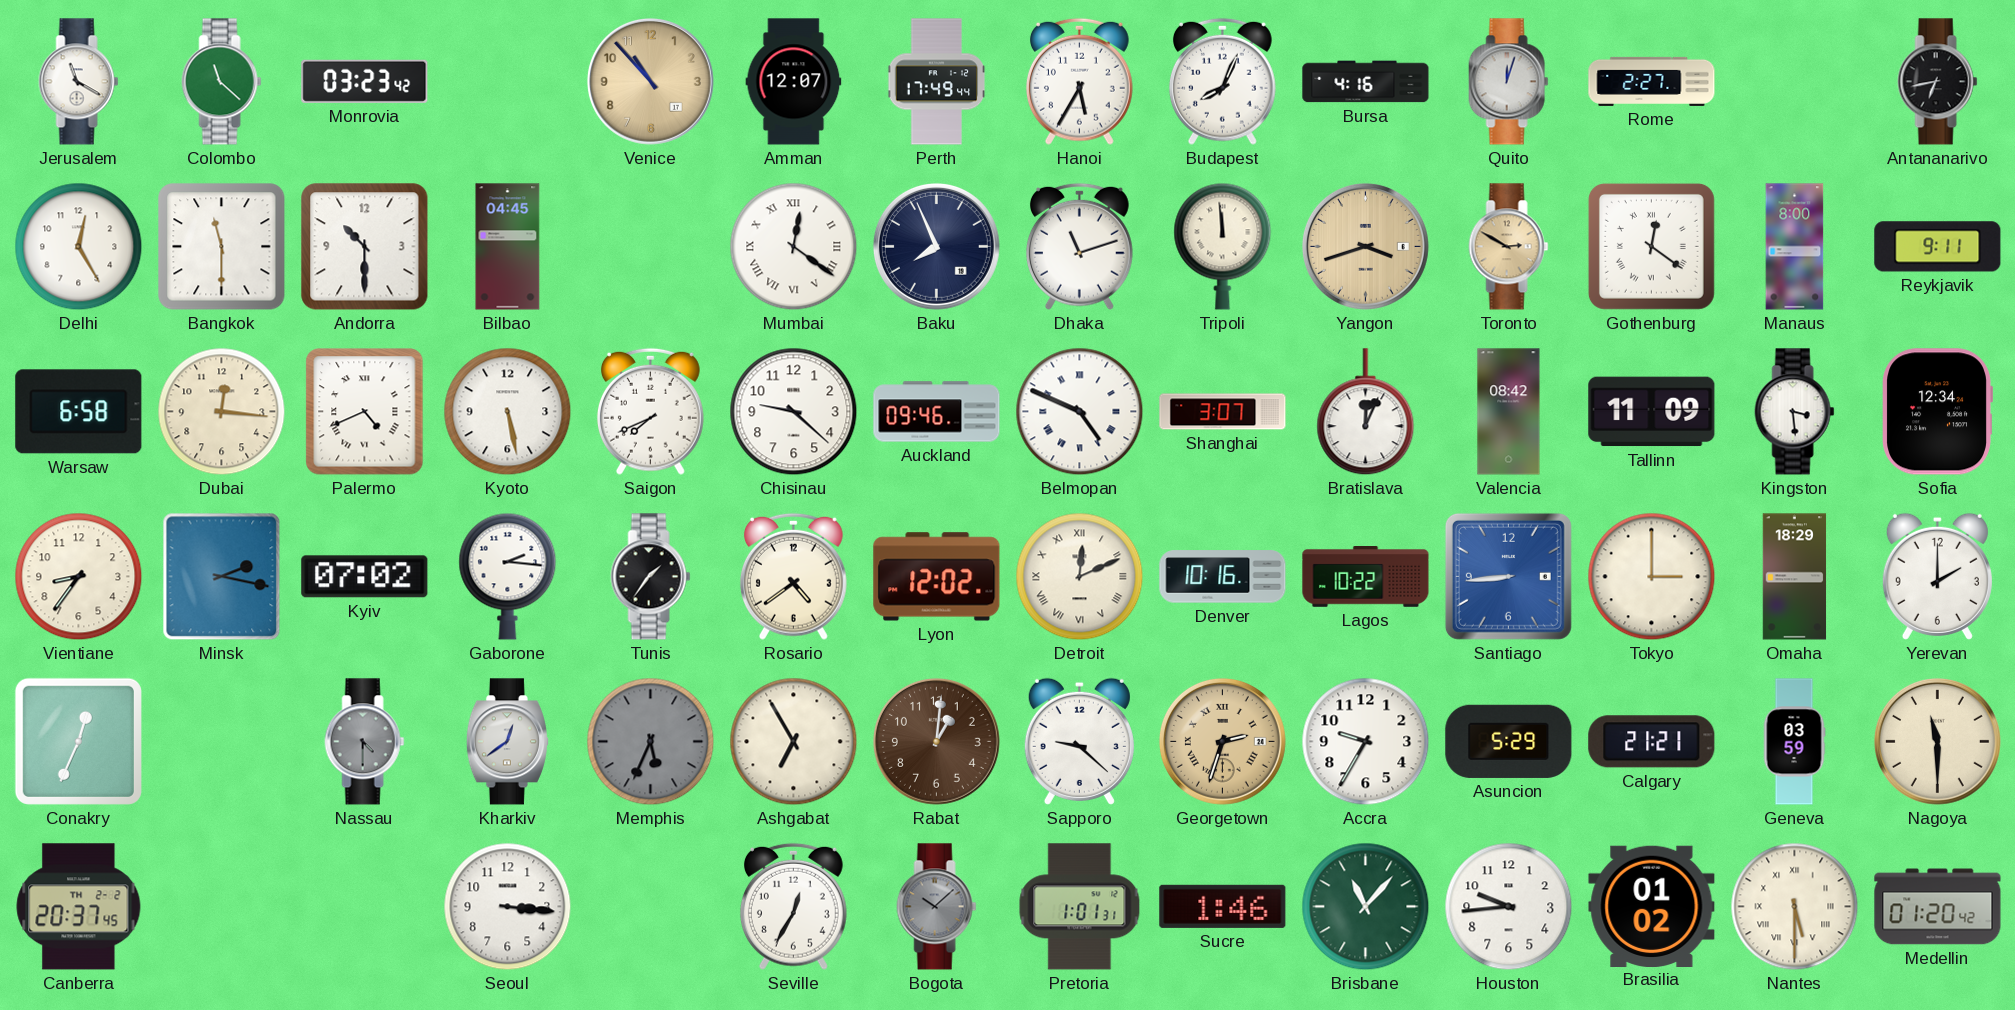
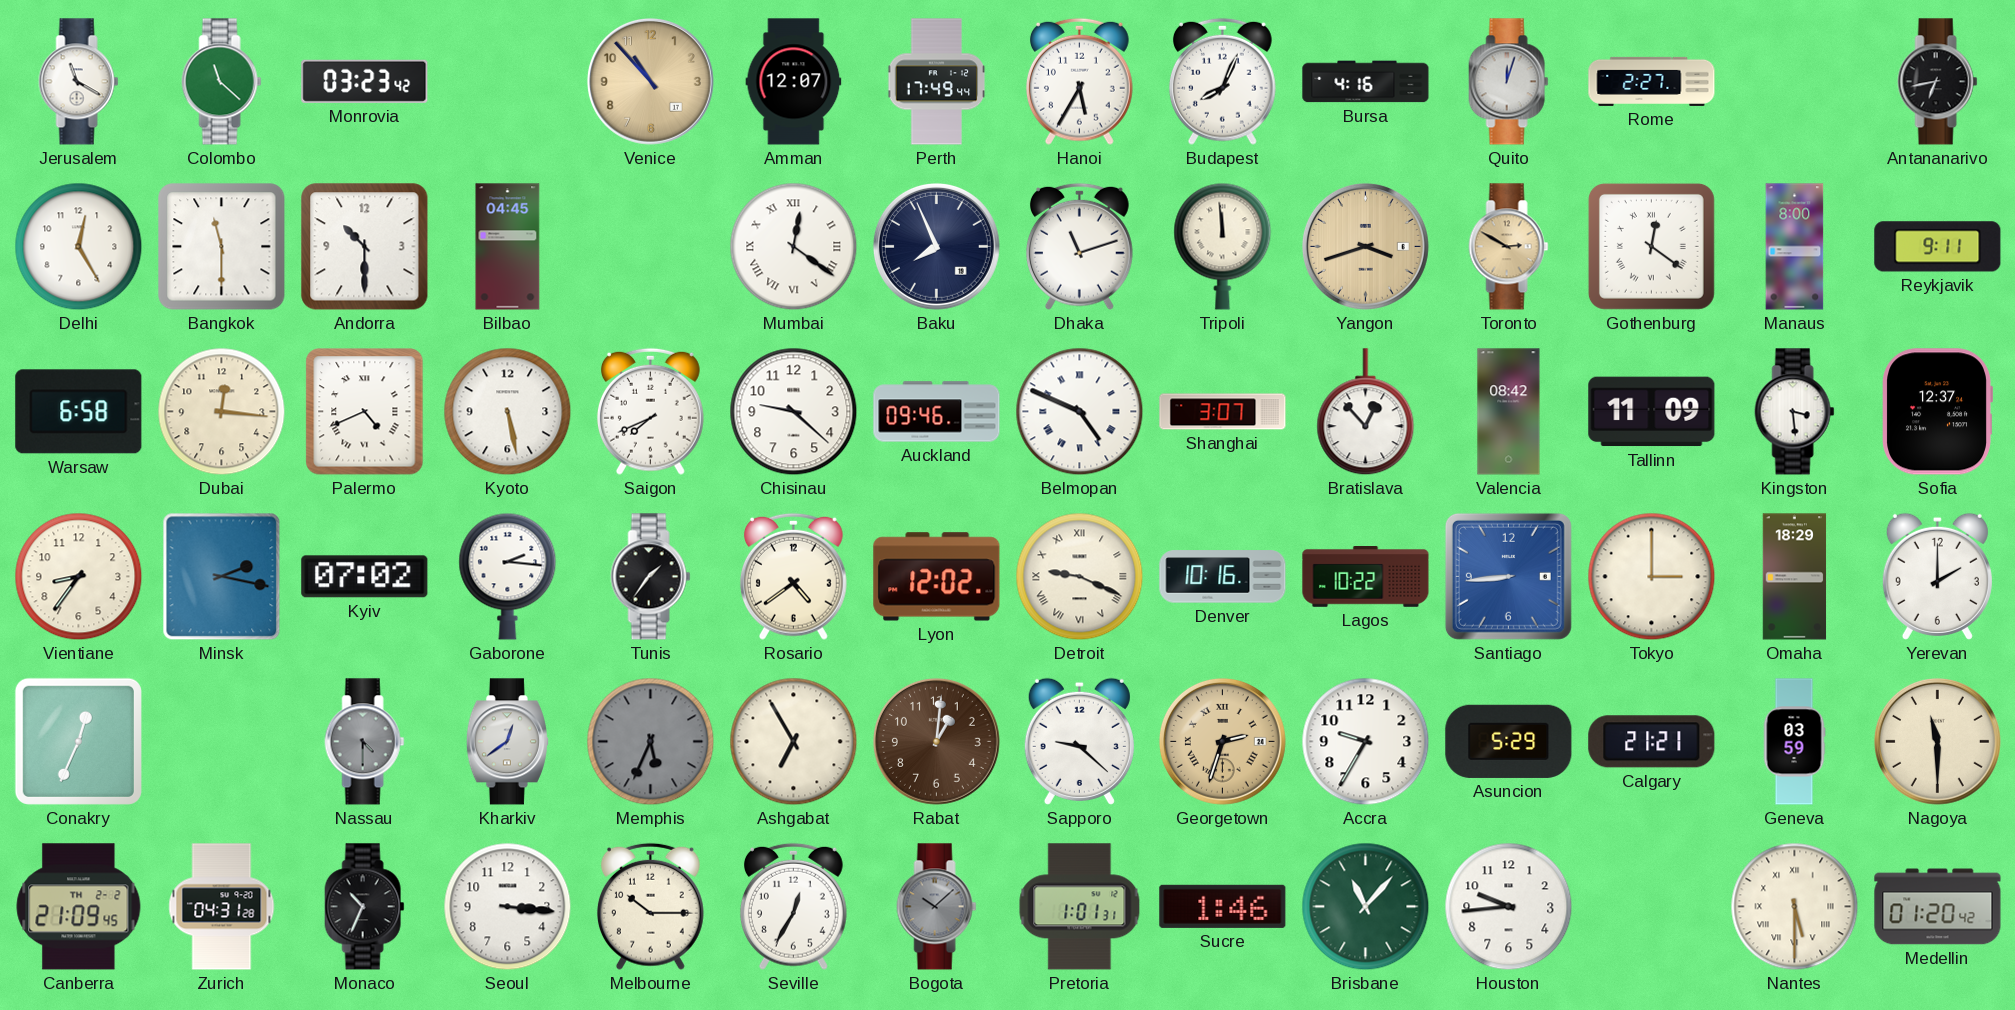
Bratislava: 12:04 -> 12:53
Sofia: 12:34 -> 12:37
Detroit: 12:11 -> 9:19
Canberra: 20:37 -> 21:09
Zurich: none -> 04:31
Monaco: none -> 10:34
Melbourne: none -> 10:15
Brasilia: 01:02 -> none
